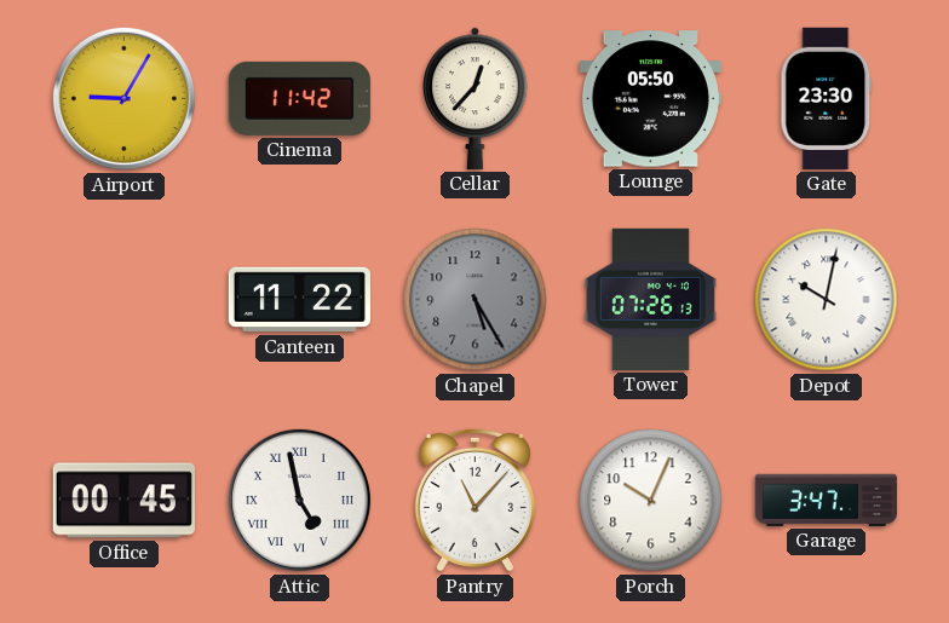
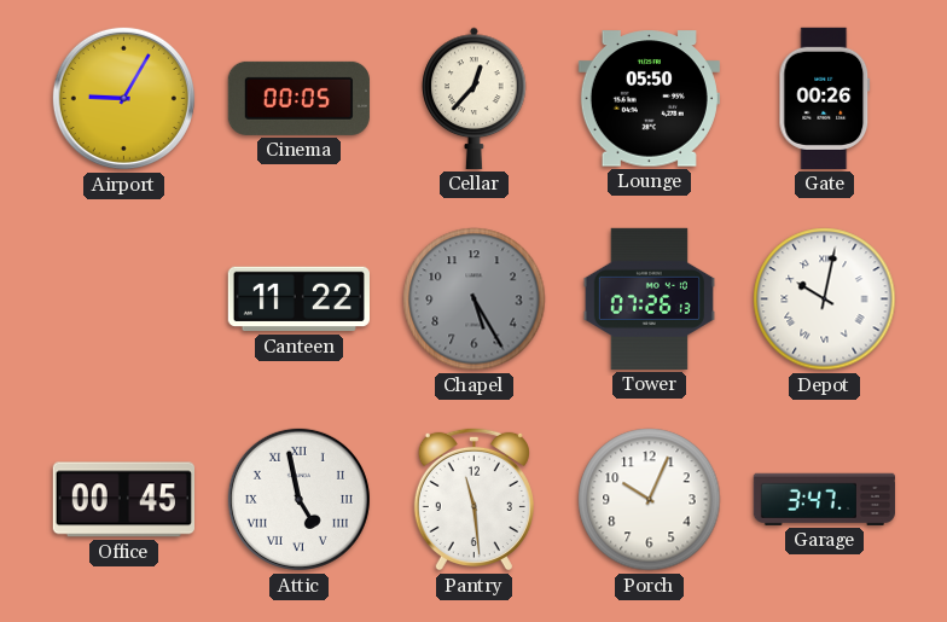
Cinema: 11:42 -> 00:05
Gate: 23:30 -> 00:26
Pantry: 11:07 -> 11:29
